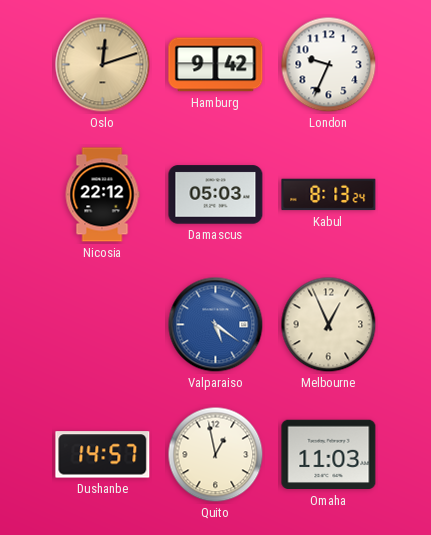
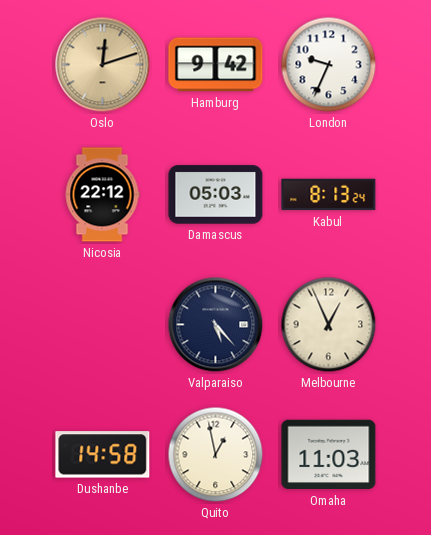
Valparaiso: 5:21 -> 5:23
Valparaiso dial: blue -> navy
Dushanbe: 14:57 -> 14:58
